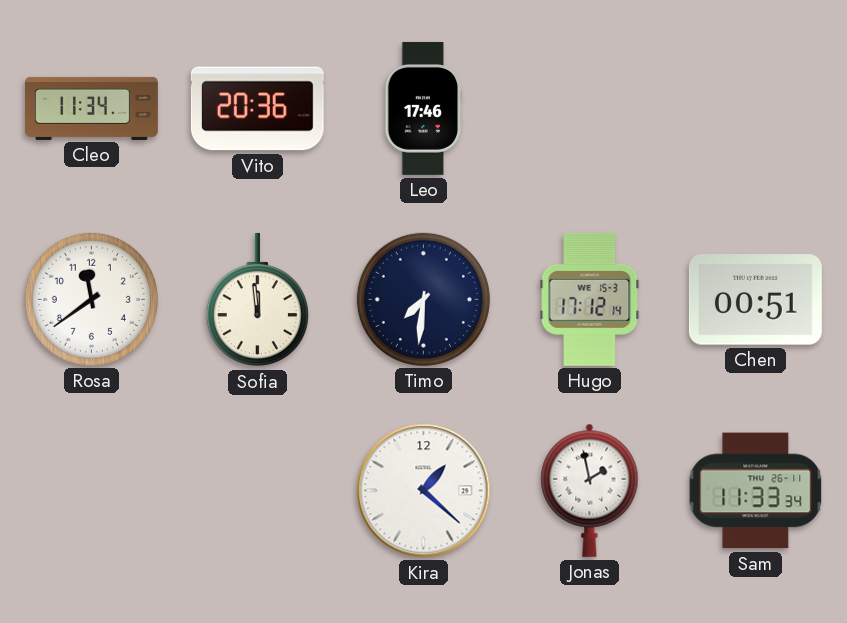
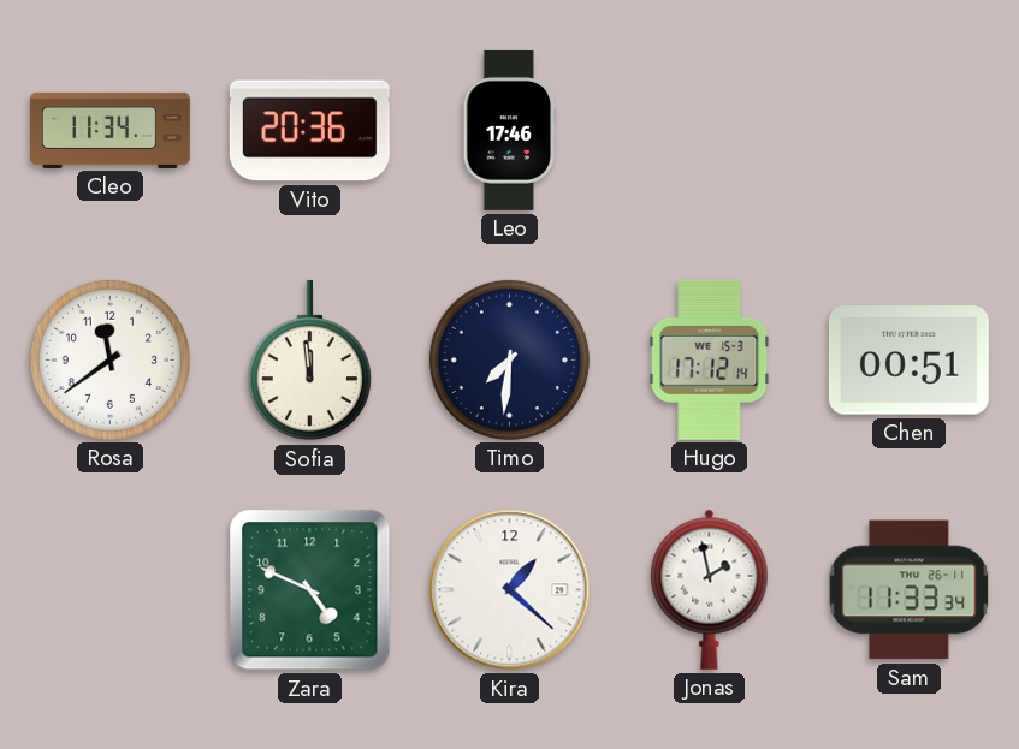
Zara: none -> 4:49
